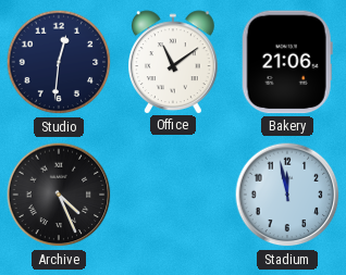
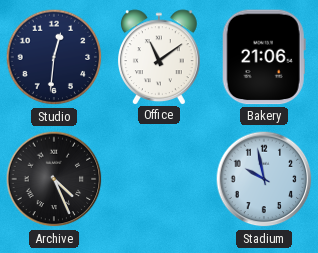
Stadium: 11:58 -> 9:58
